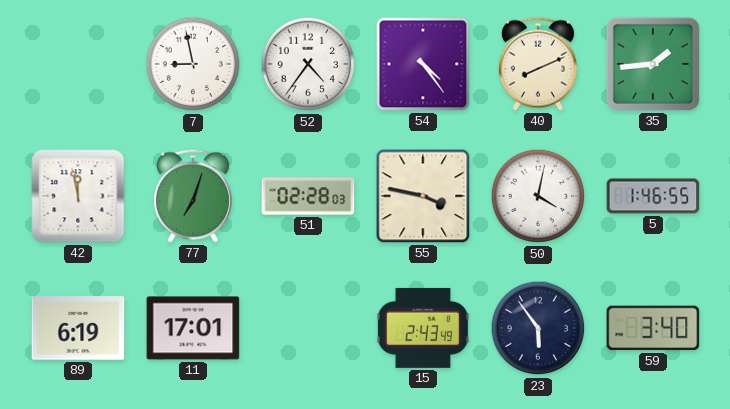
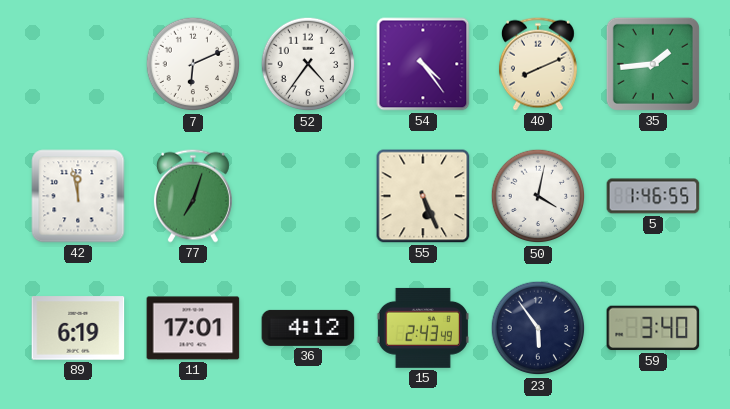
7: 8:58 -> 6:11
51: 02:28 -> none
55: 3:47 -> 5:26
36: none -> 4:12
